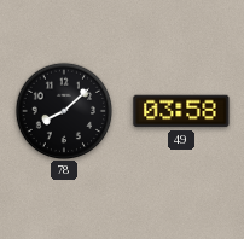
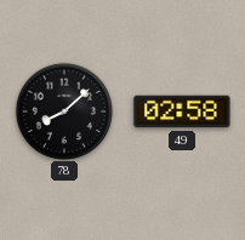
49: 03:58 -> 02:58
